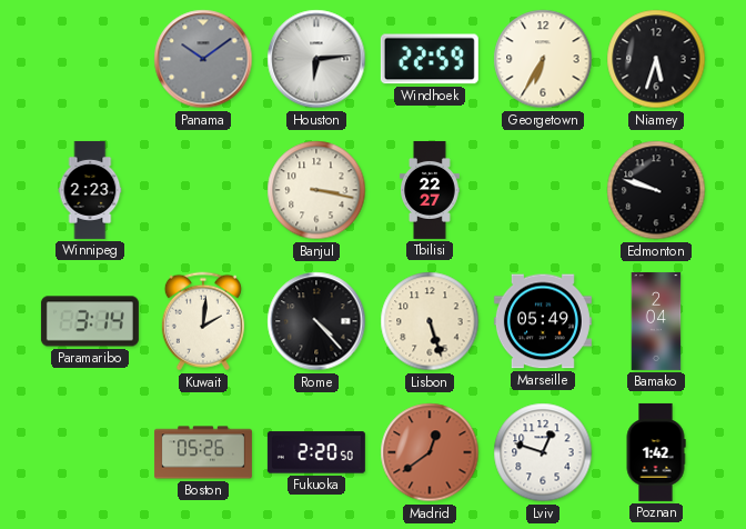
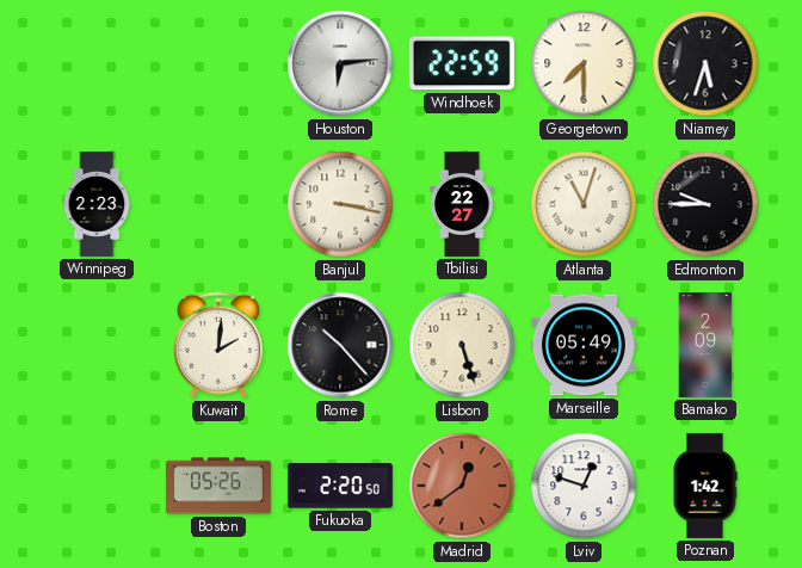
Panama: 10:09 -> none
Georgetown: 6:35 -> 7:30
Atlanta: none -> 11:03
Edmonton: 9:48 -> 9:45
Paramaribo: 3:14 -> none
Rome: 4:23 -> 10:23
Bamako: 2:04 -> 2:09
